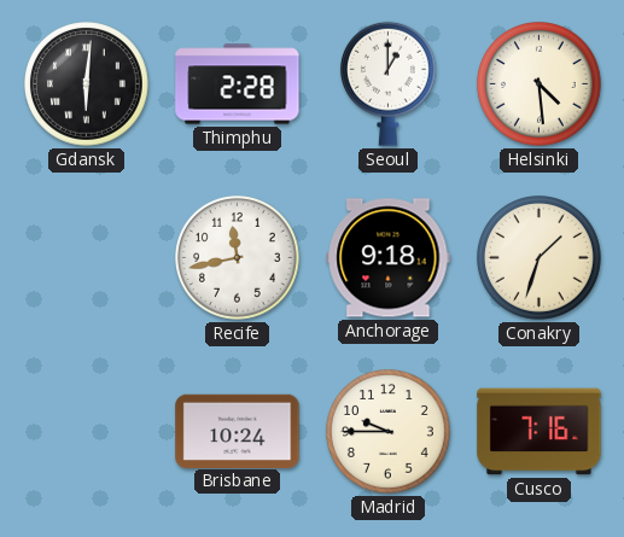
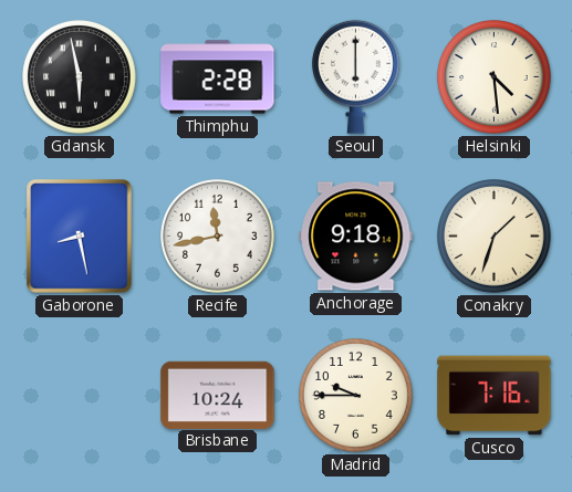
Gdansk: 6:01 -> 5:58
Seoul: 1:00 -> 6:00
Gaborone: none -> 8:28
